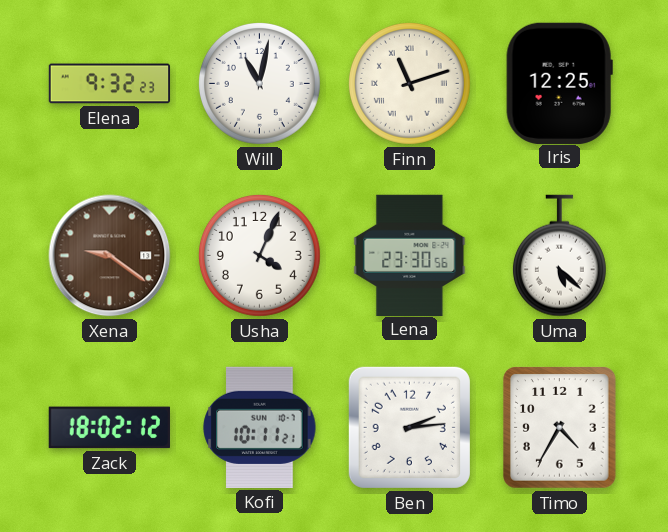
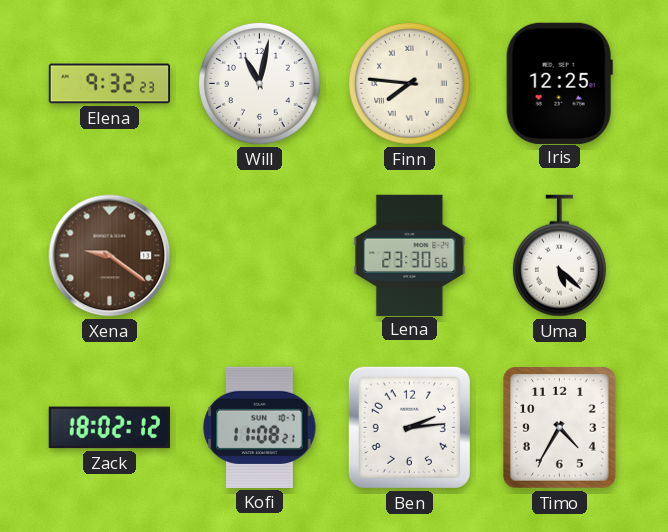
Finn: 11:12 -> 7:46
Usha: 4:04 -> none
Kofi: 10:11 -> 11:08
